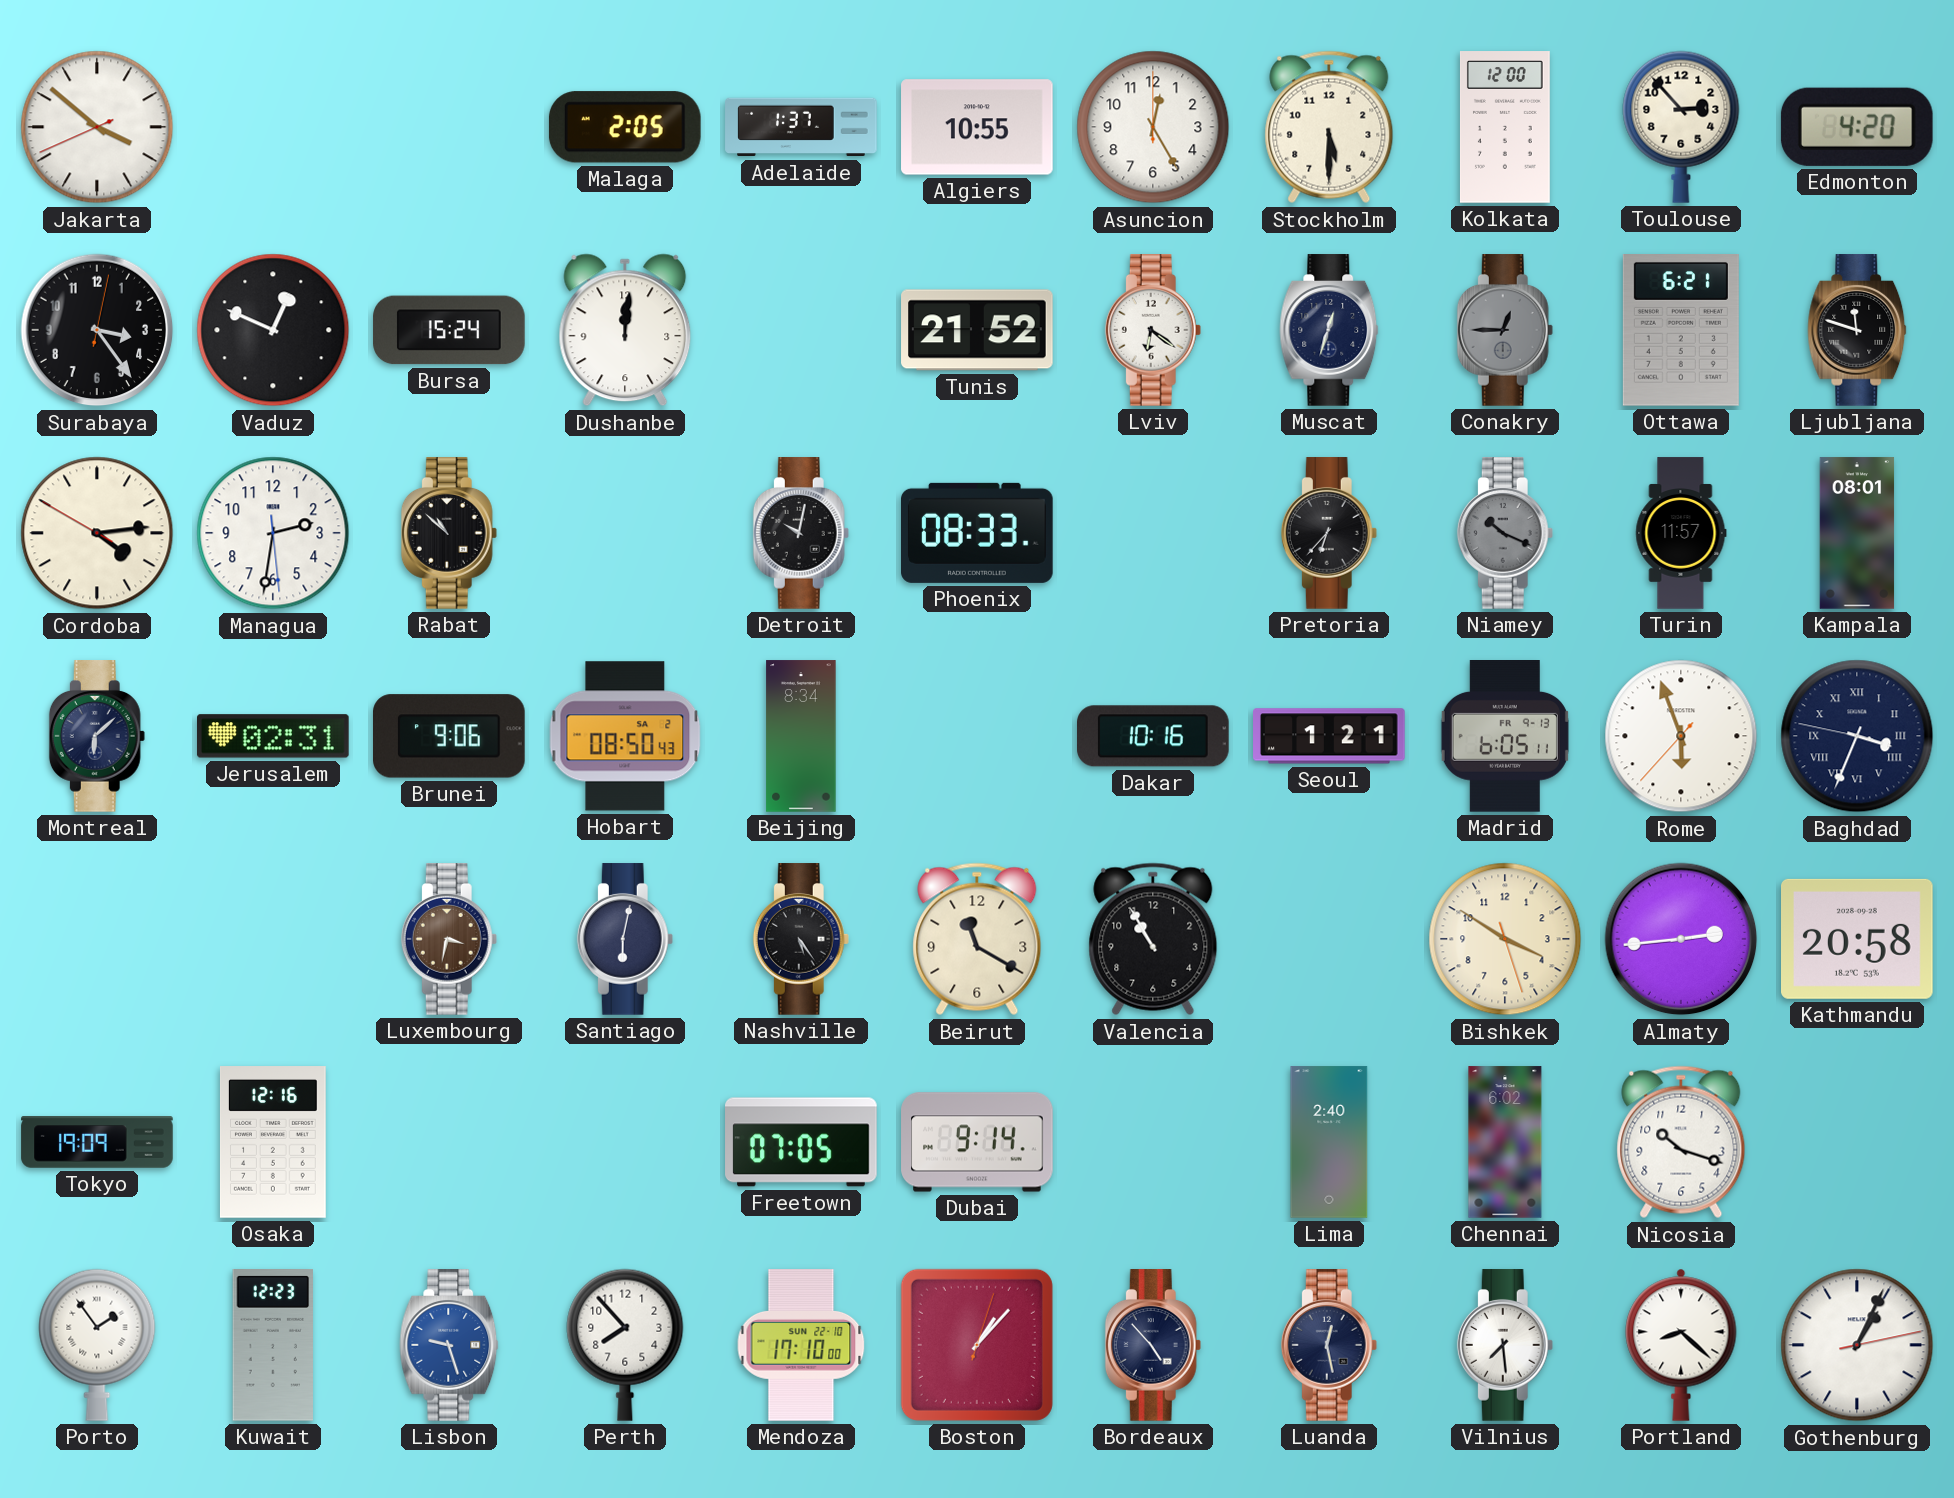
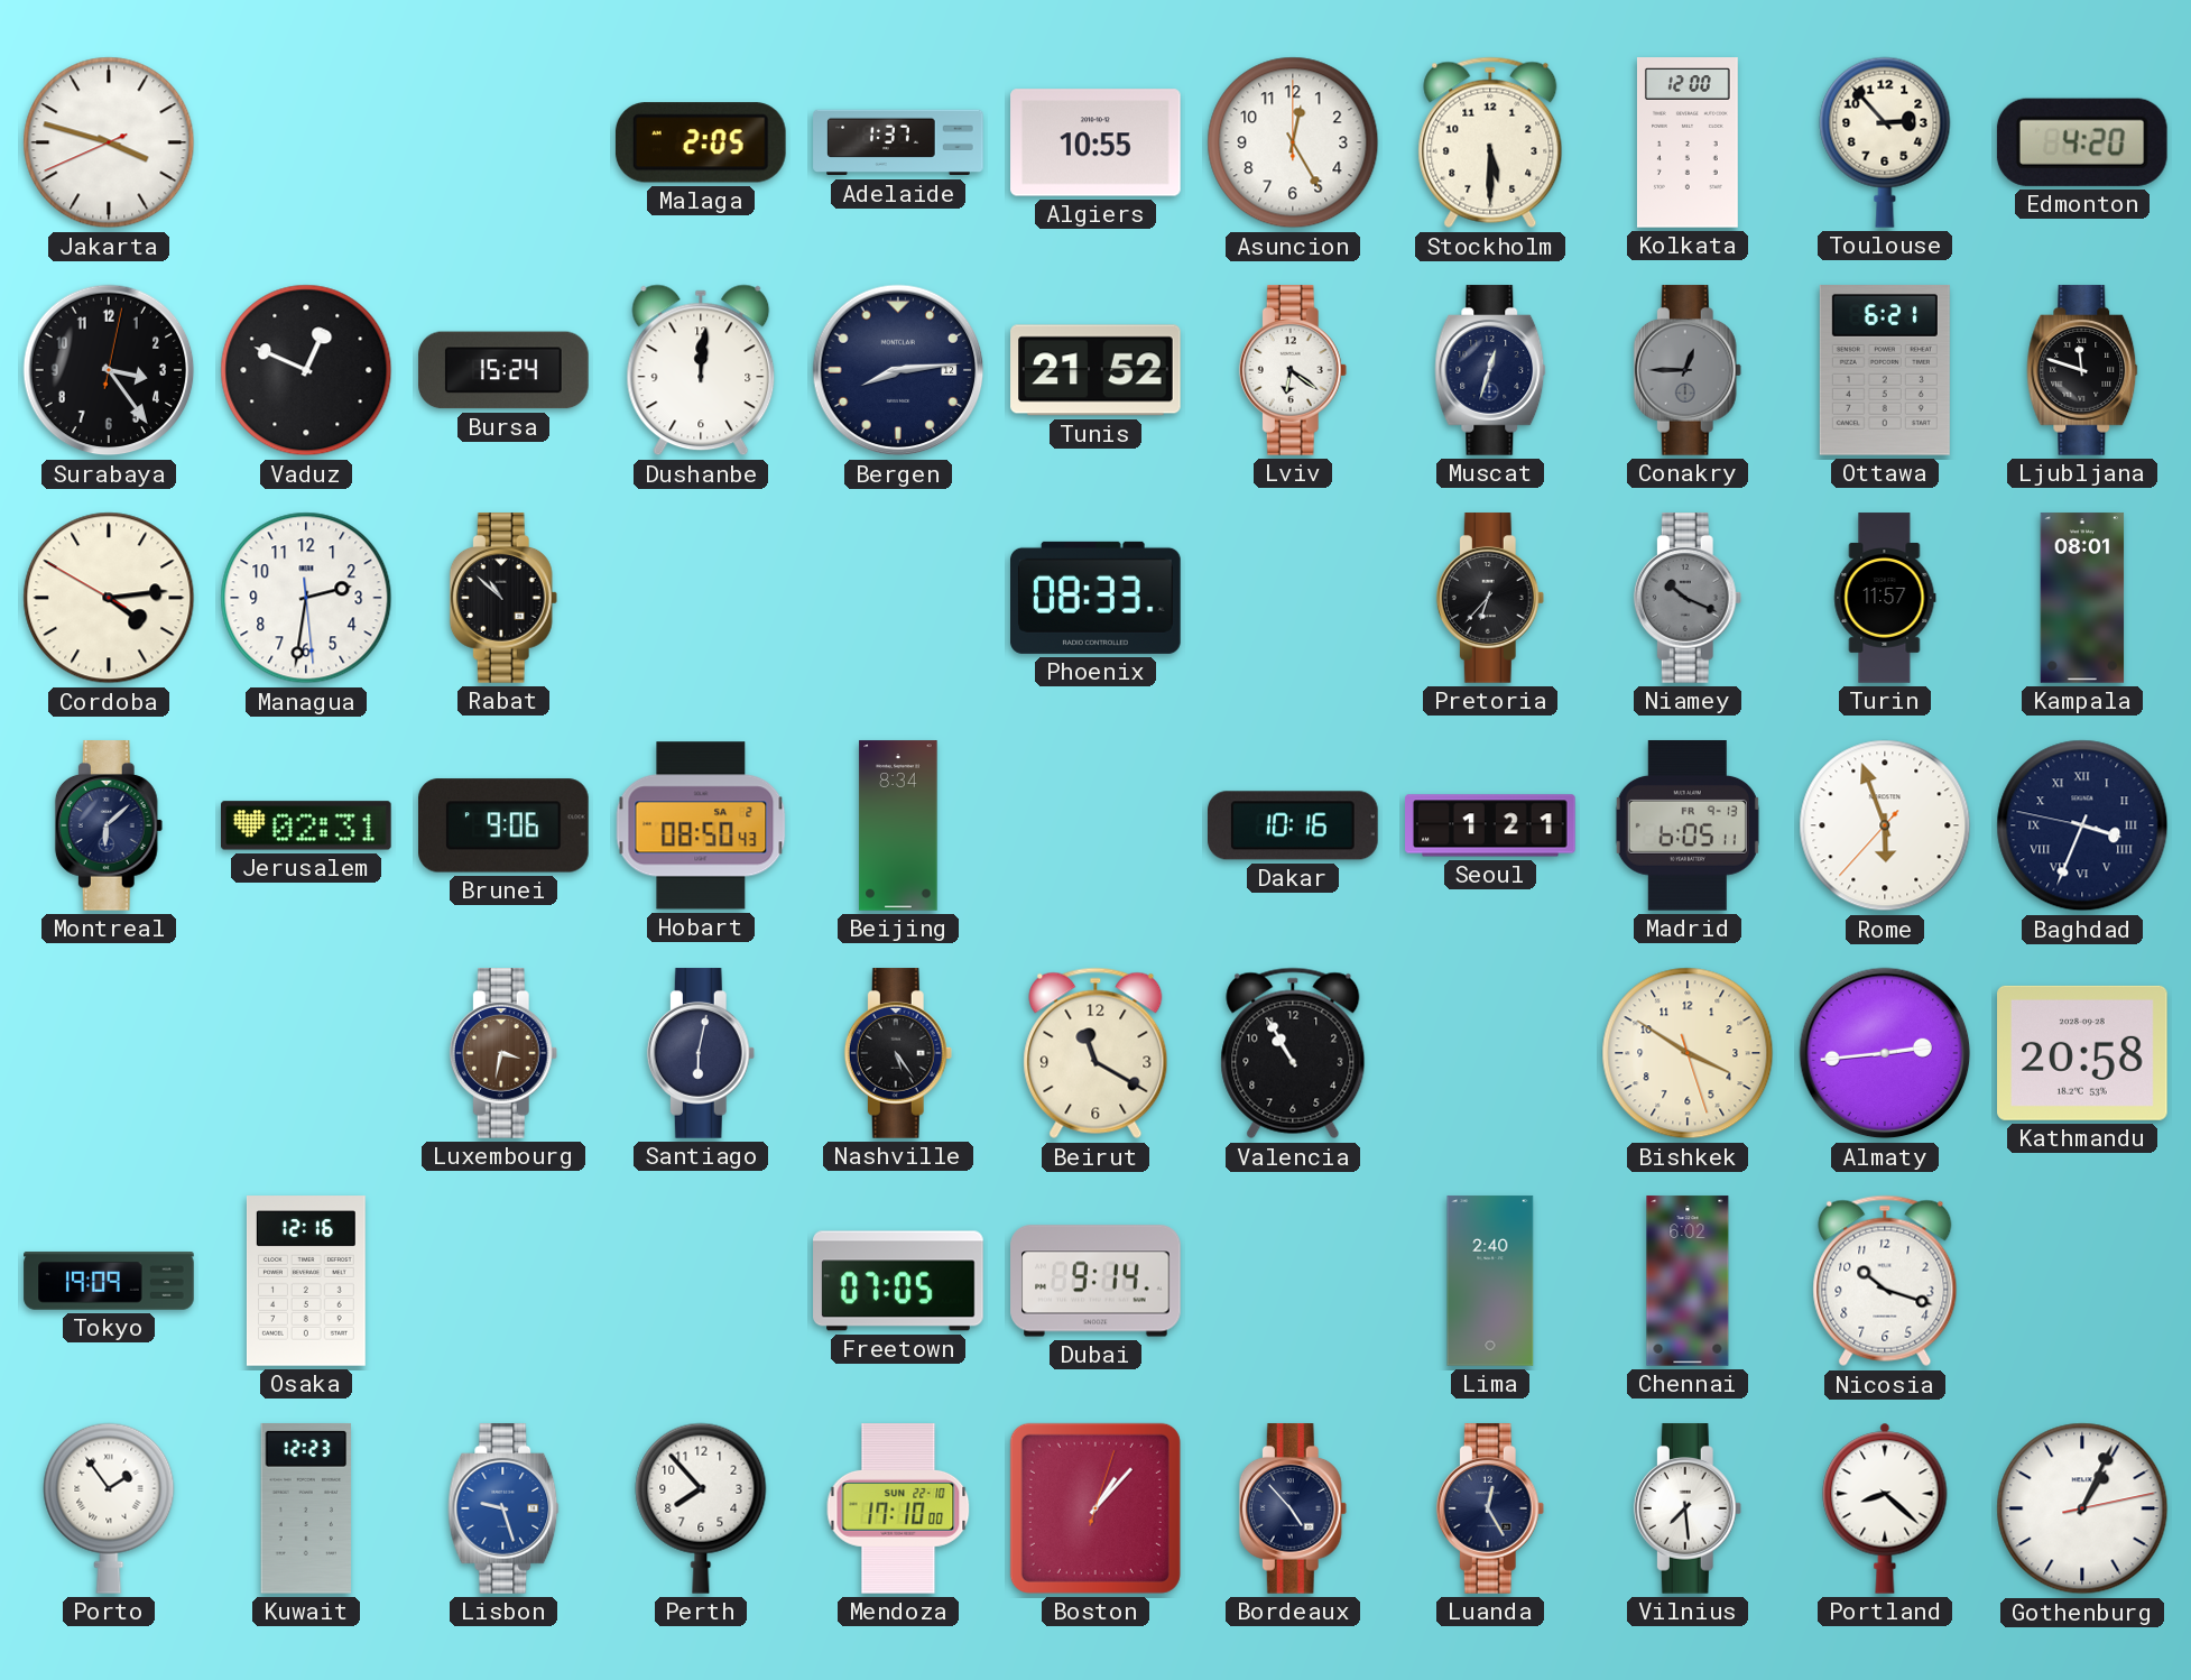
Jakarta: 3:51 -> 3:47
Bergen: none -> 8:14
Detroit: 10:02 -> none
Luanda: 12:28 -> 12:25
